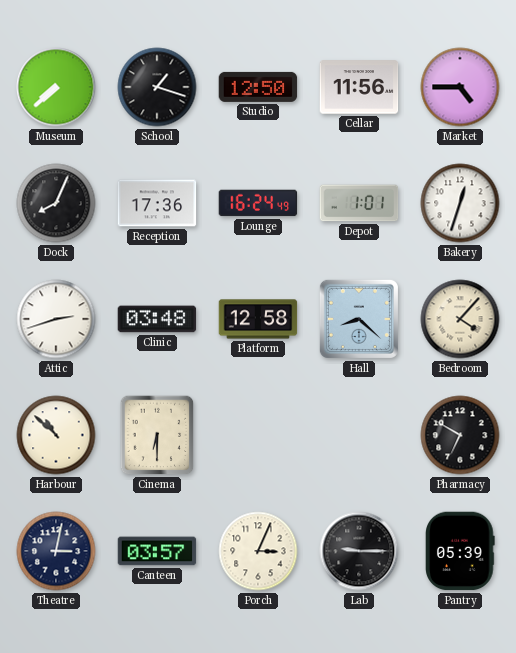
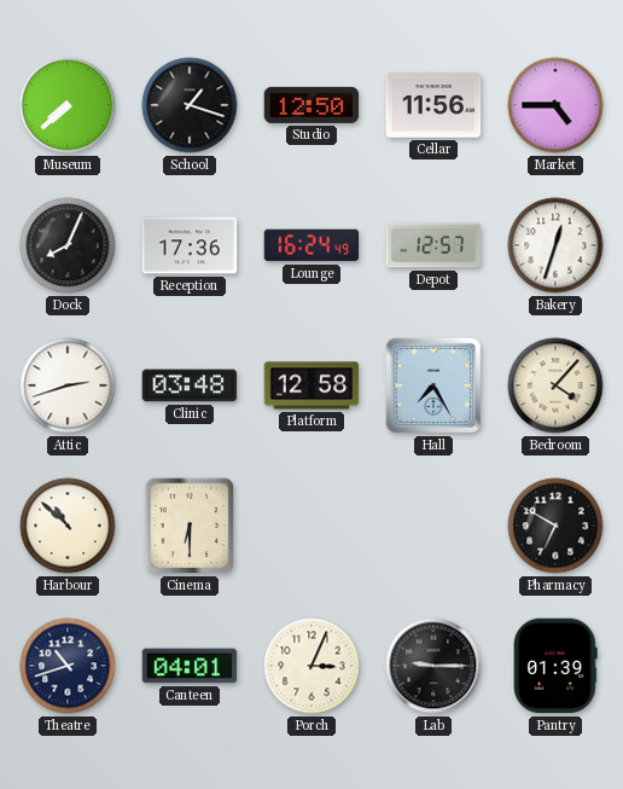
Depot: 1:01 -> 12:57
Hall: 8:22 -> 7:25
Theatre: 3:02 -> 10:42
Canteen: 03:57 -> 04:01
Pantry: 05:39 -> 01:39
